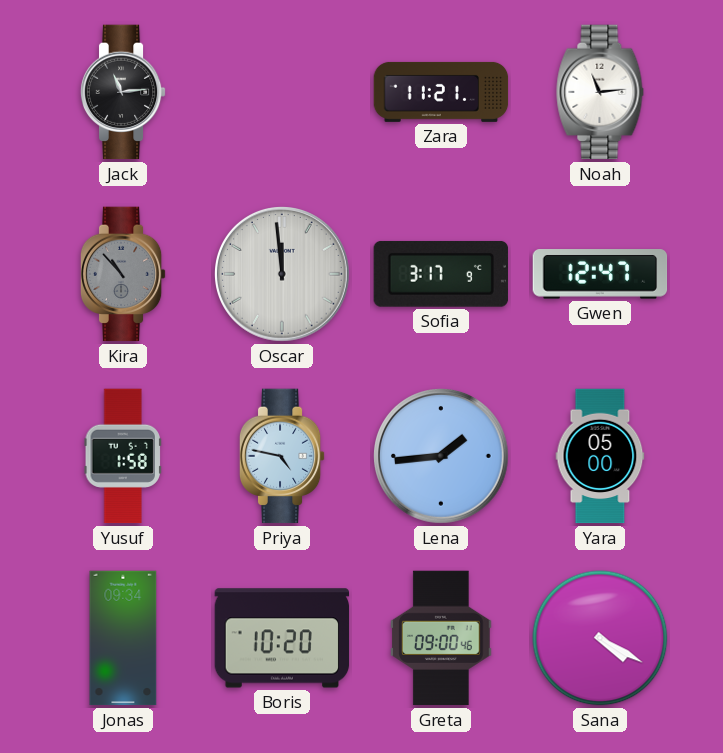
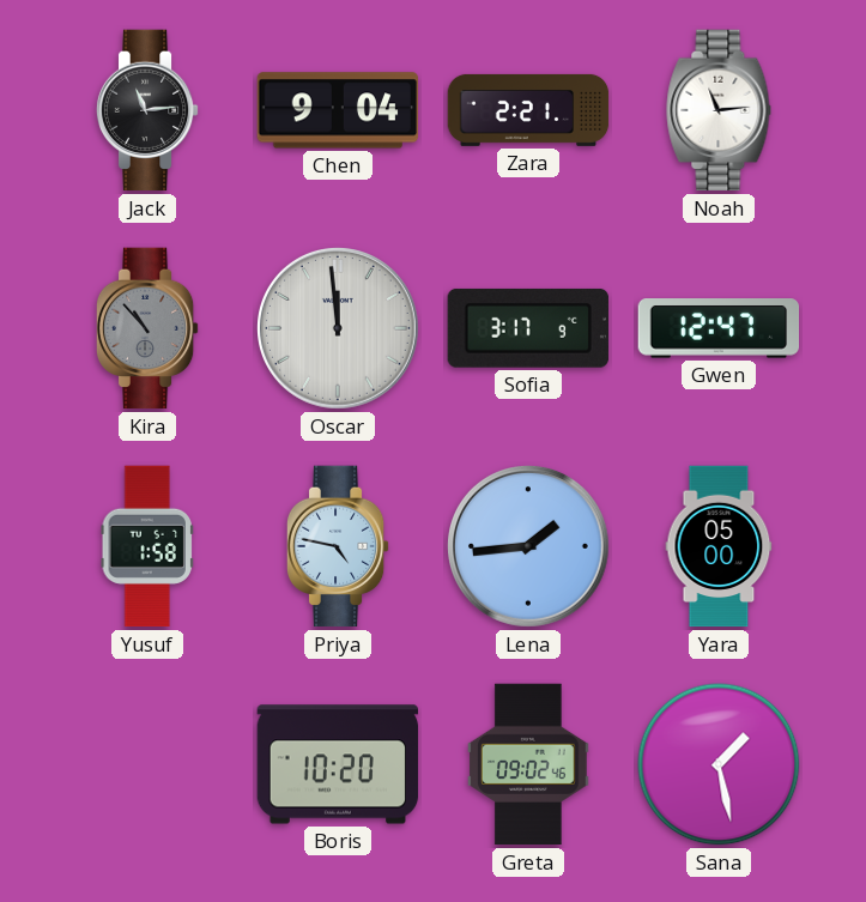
Chen: none -> 9:04
Zara: 11:21 -> 2:21
Jonas: 09:34 -> none
Greta: 09:00 -> 09:02
Sana: 4:20 -> 1:28
